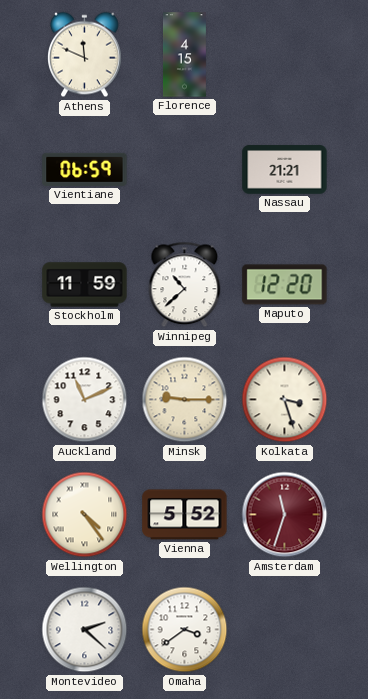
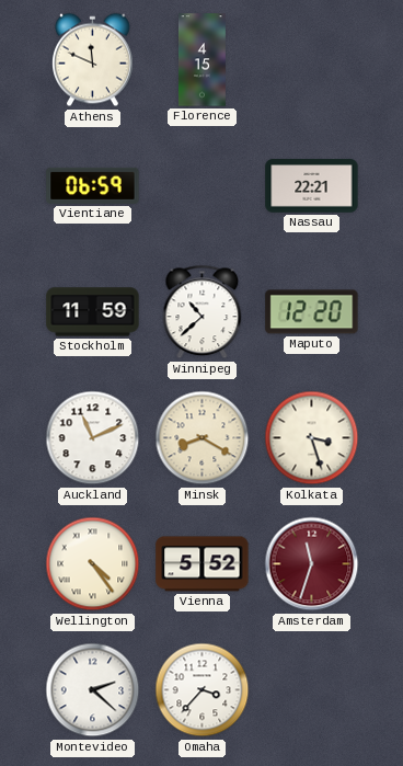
Nassau: 21:21 -> 22:21
Minsk: 9:15 -> 8:20
Omaha: 3:39 -> 3:37
